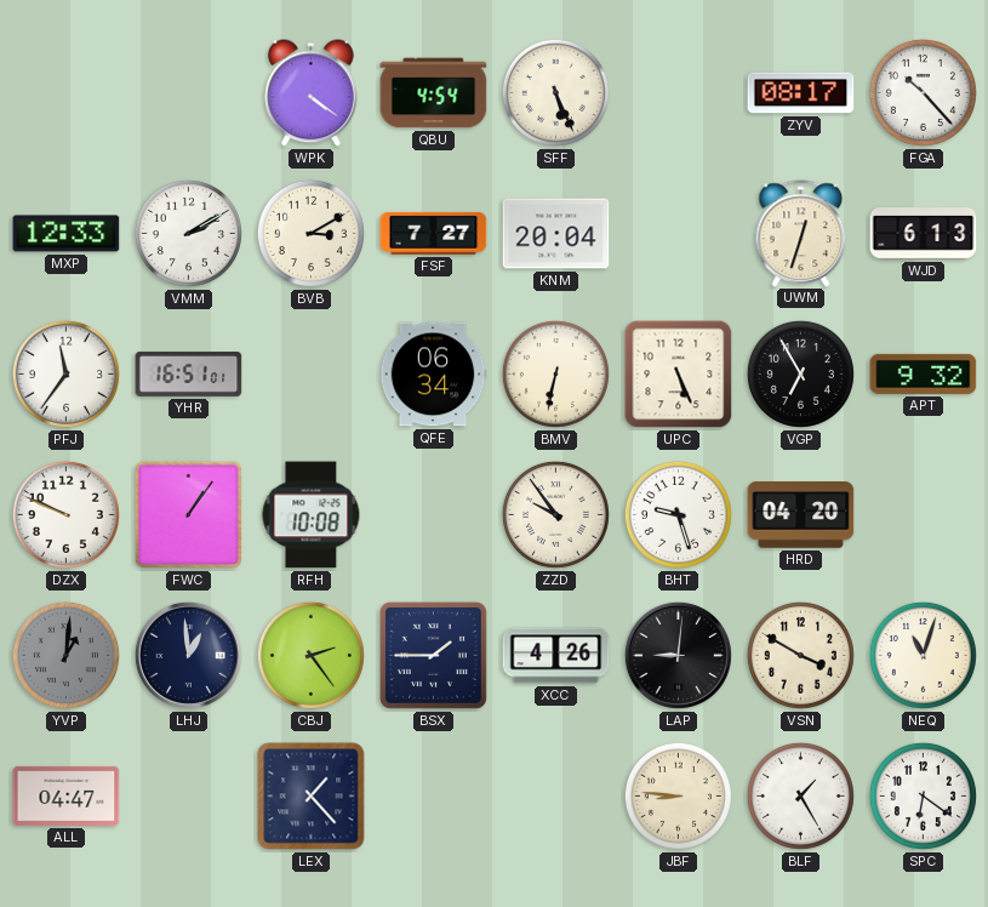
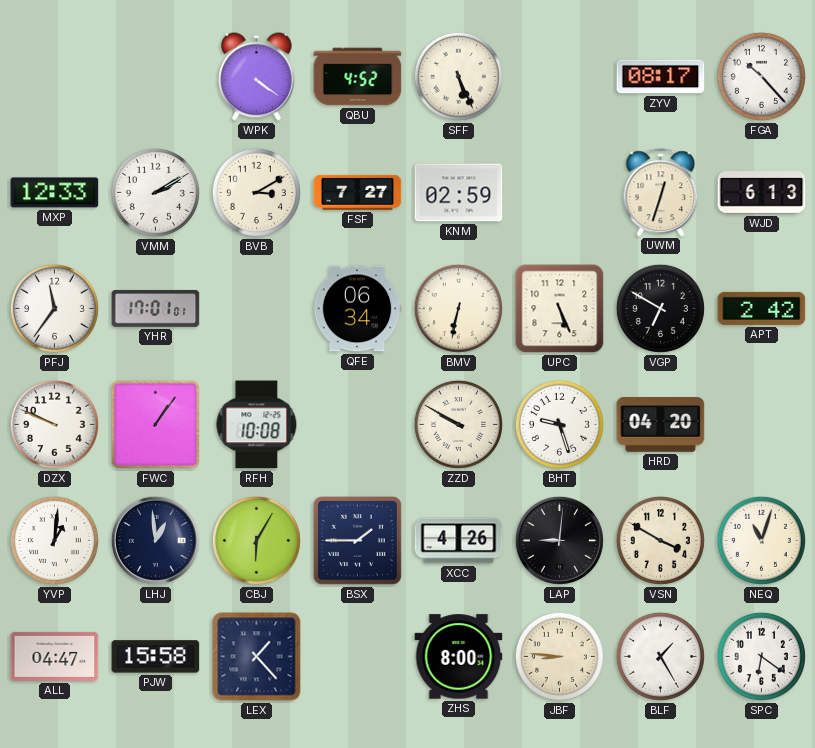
QBU: 4:54 -> 4:52
KNM: 20:04 -> 02:59
YHR: 16:51 -> 17:01
VGP: 6:55 -> 6:50
APT: 9:32 -> 2:42
ZZD: 9:54 -> 9:50
YVP dial: grey -> white
CBJ: 2:24 -> 6:05
PJW: none -> 15:58
ZHS: none -> 8:00
